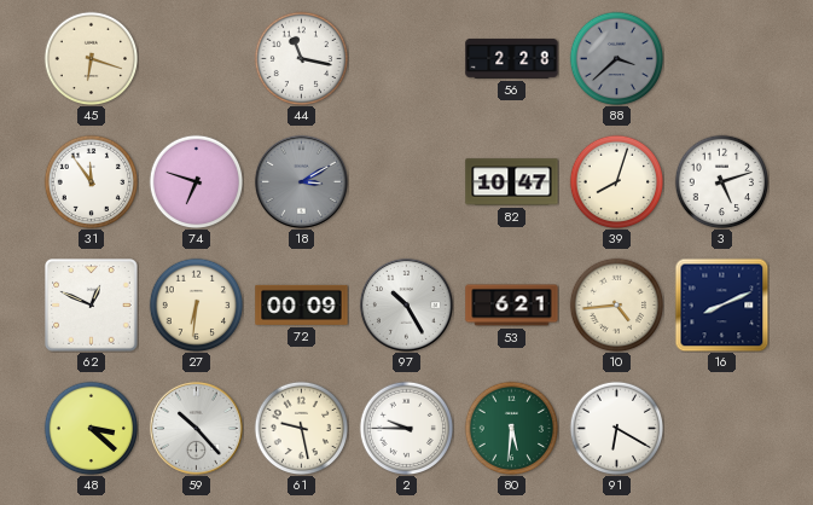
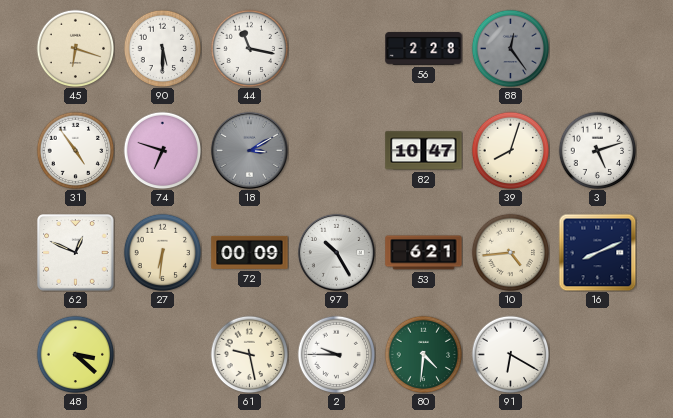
90: none -> 5:30
88: 3:38 -> 12:24
31: 11:54 -> 4:54
59: 10:23 -> none
80: 5:31 -> 4:31
